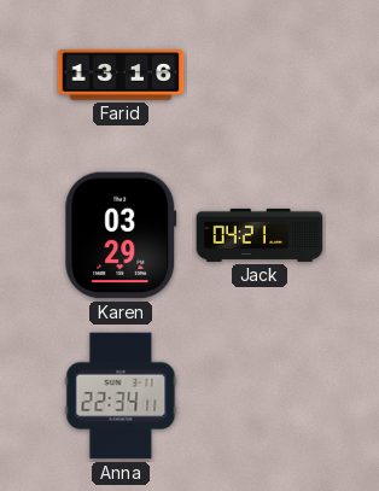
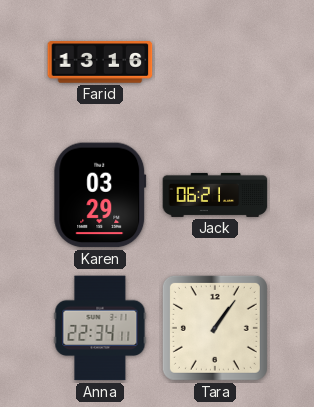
Jack: 04:21 -> 06:21
Tara: none -> 1:06
